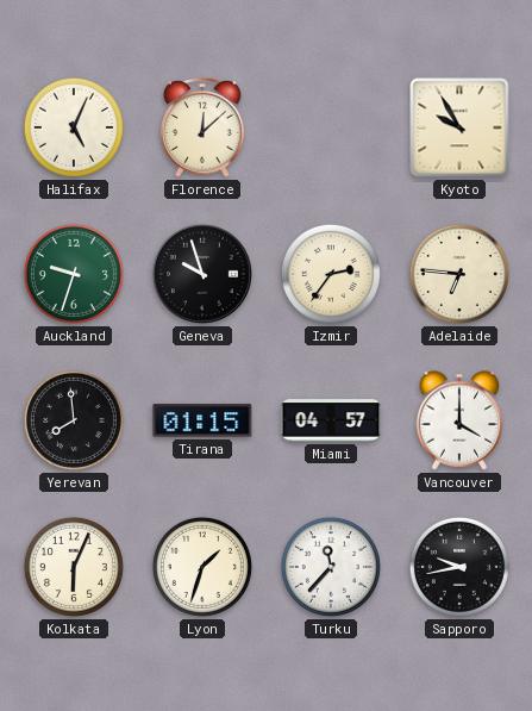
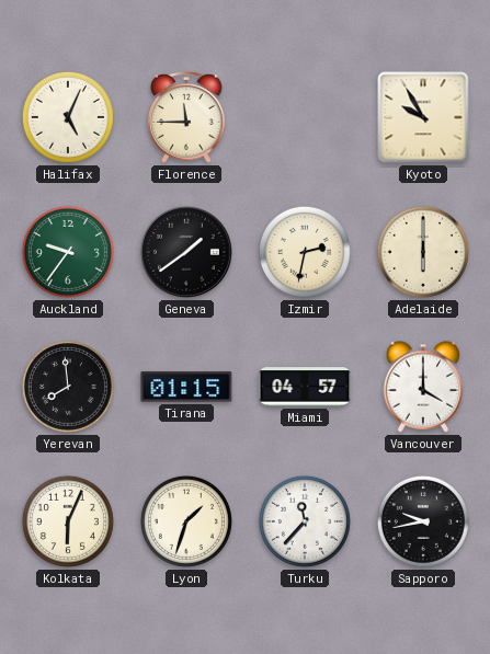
Florence: 12:08 -> 11:45
Auckland: 9:33 -> 9:36
Geneva: 9:57 -> 1:39
Izmir: 2:36 -> 2:32
Adelaide: 6:46 -> 6:00
